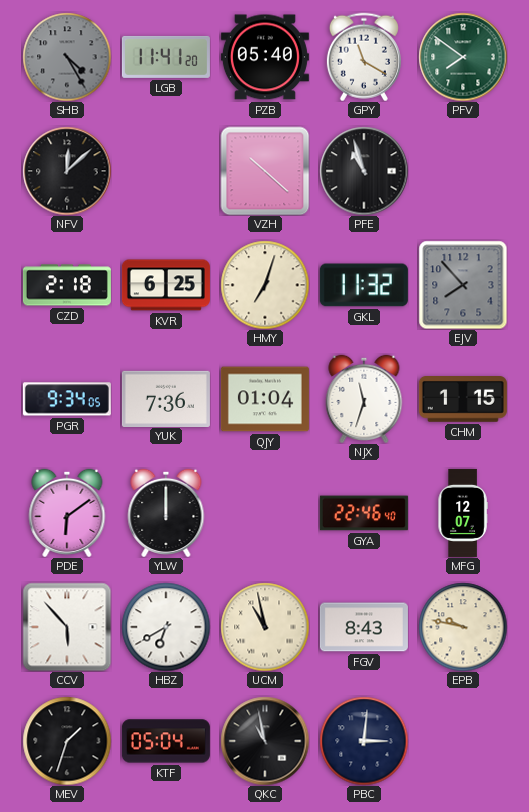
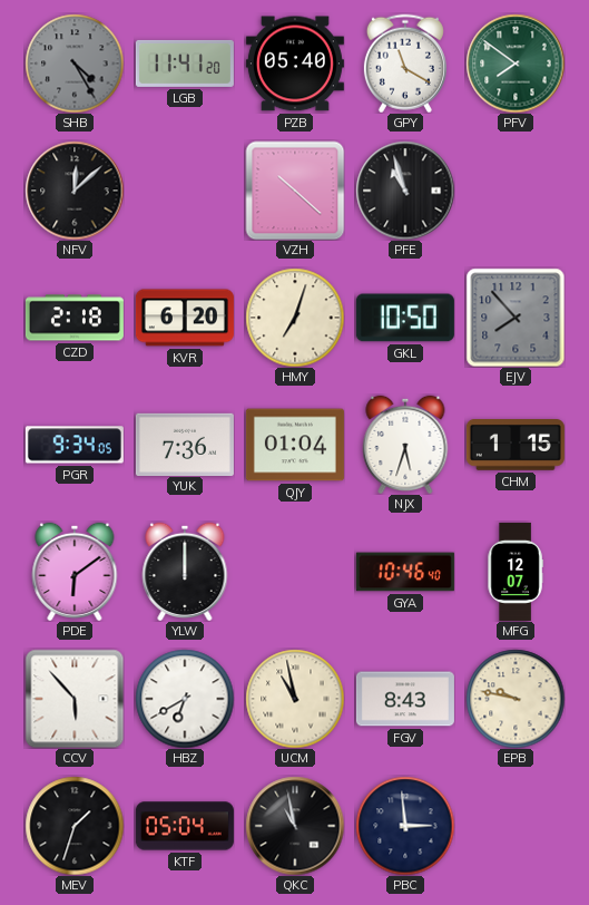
KVR: 6:25 -> 6:20
GKL: 11:32 -> 10:50
NJX: 11:33 -> 5:33
GYA: 22:46 -> 10:46
PBC: 3:01 -> 2:59
